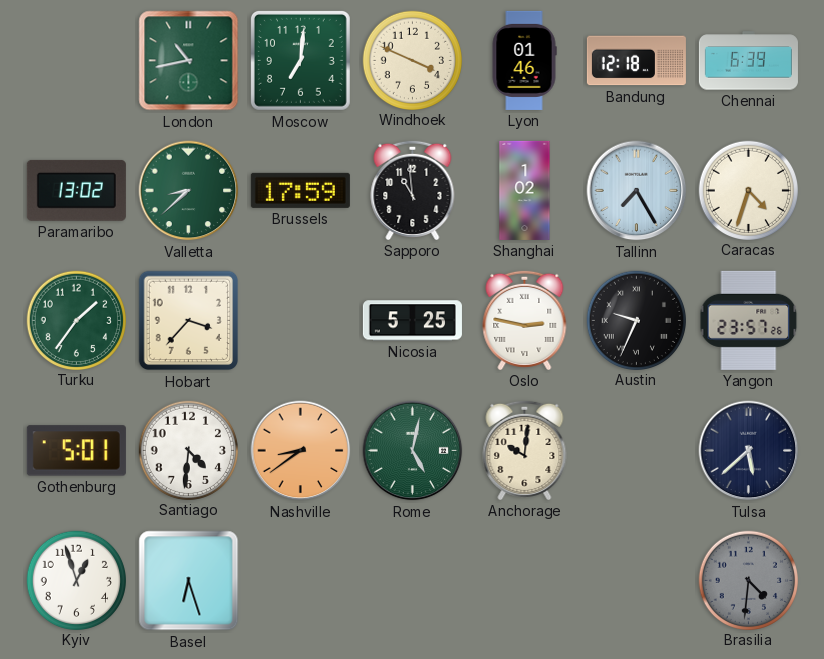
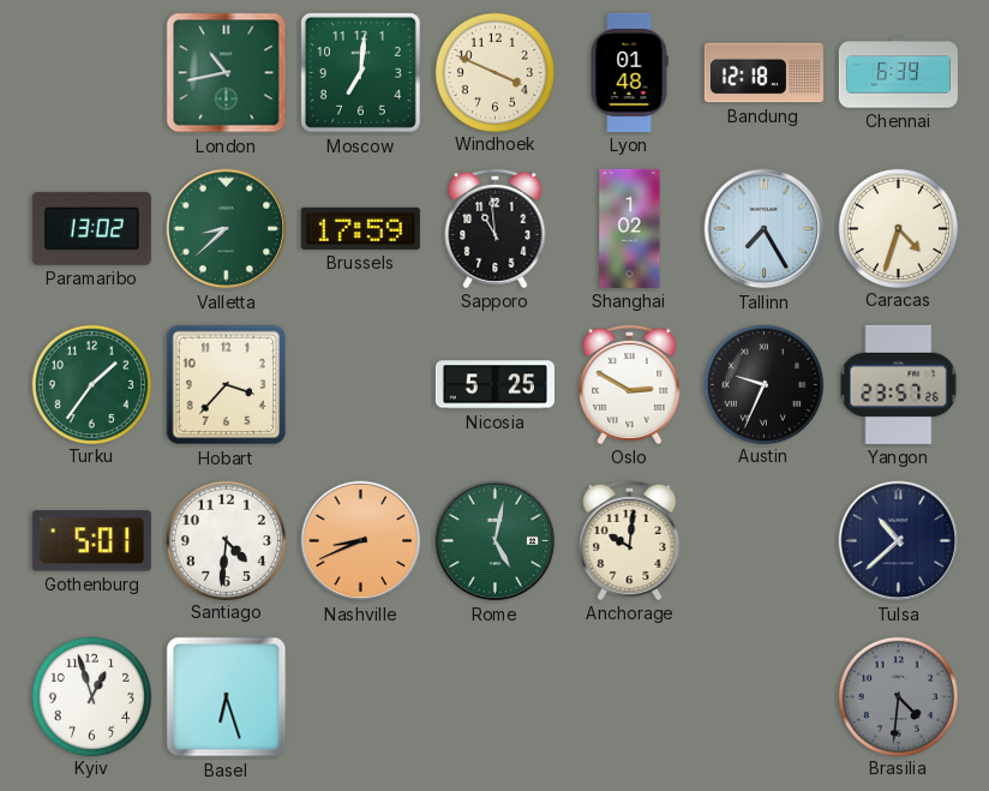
Lyon: 01:46 -> 01:48
Oslo: 2:47 -> 2:50
Nashville: 8:39 -> 8:41
Tulsa: 5:38 -> 10:38
